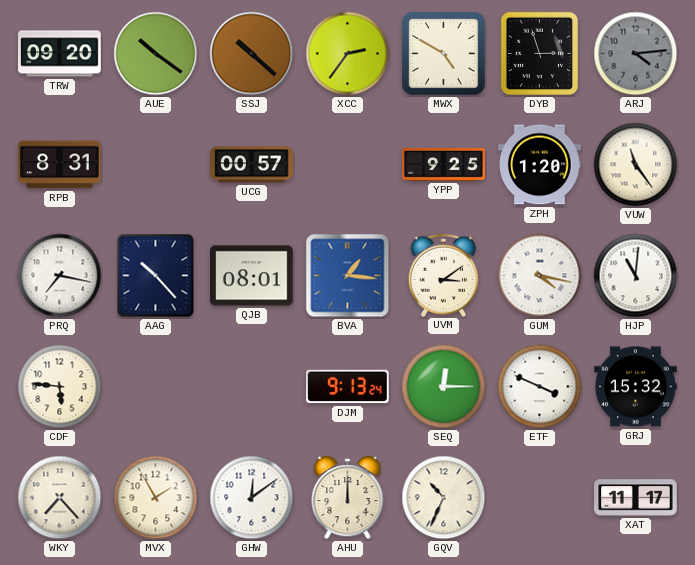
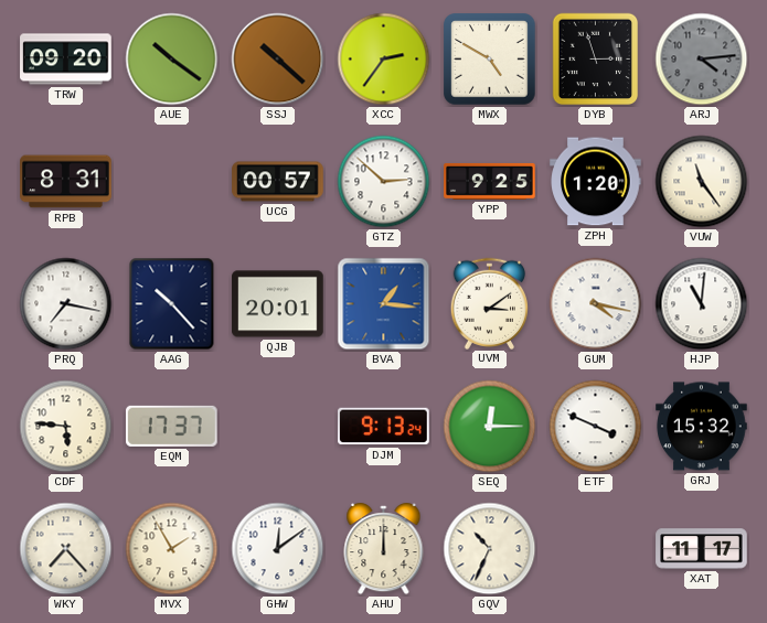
GTZ: none -> 2:52
QJB: 08:01 -> 20:01
EQM: none -> 17:37
